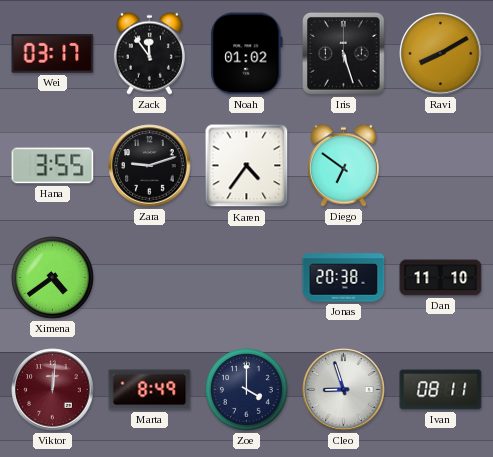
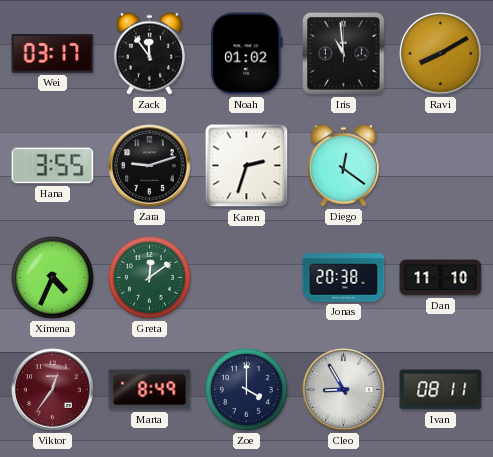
Iris: 5:27 -> 10:59
Karen: 4:36 -> 2:33
Diego: 6:51 -> 12:21
Ximena: 4:39 -> 4:34
Greta: none -> 12:09
Viktor: 12:01 -> 12:36
Cleo: 8:57 -> 8:55
